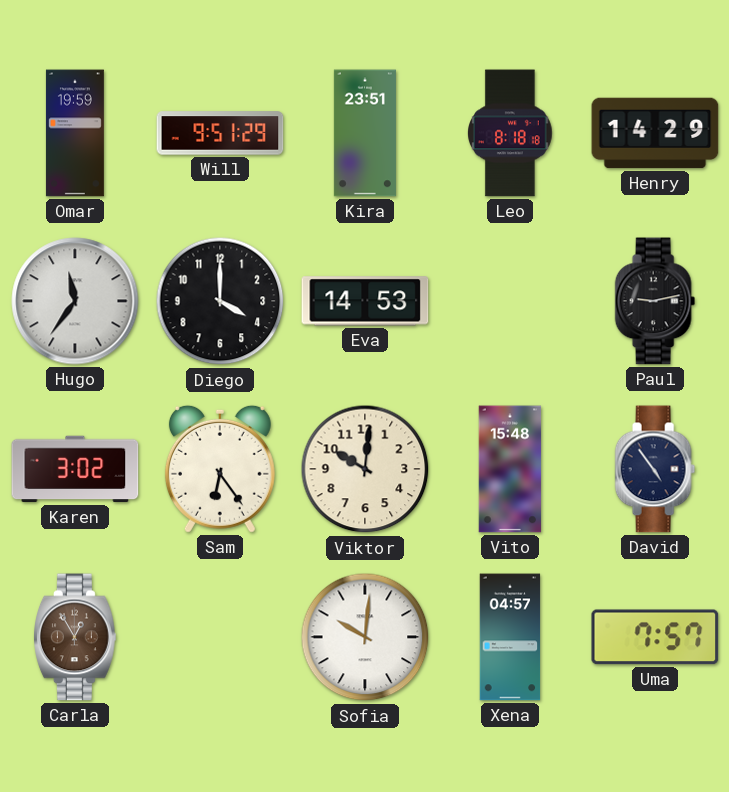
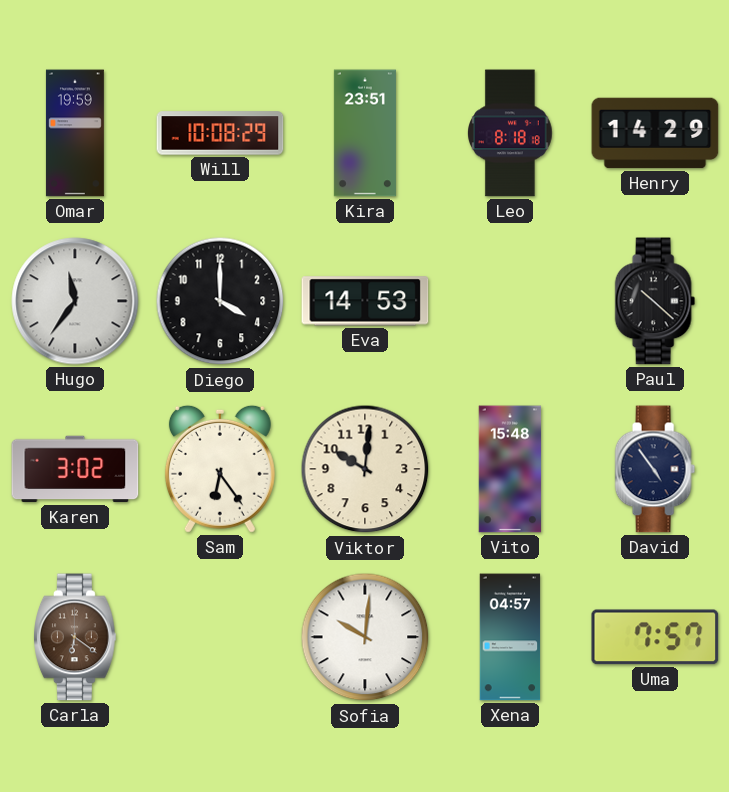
Will: 9:51 -> 10:08
Paul: 9:13 -> 10:22
Carla: 12:55 -> 6:21
